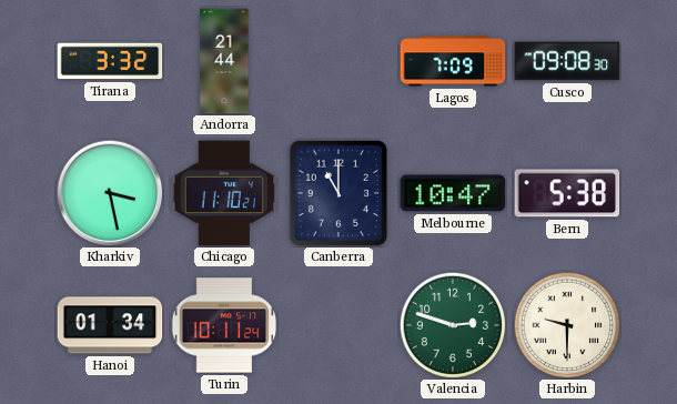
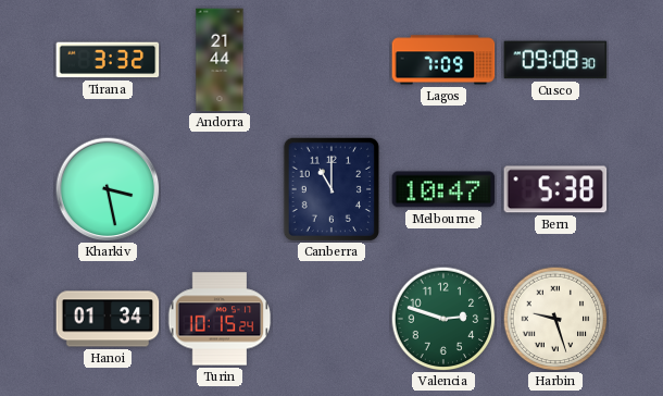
Chicago: 11:10 -> none
Turin: 10:11 -> 10:15
Harbin: 9:30 -> 9:27
